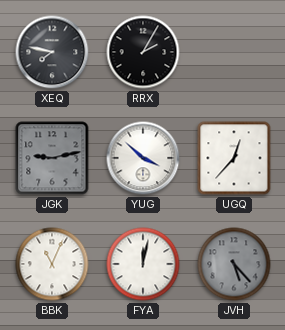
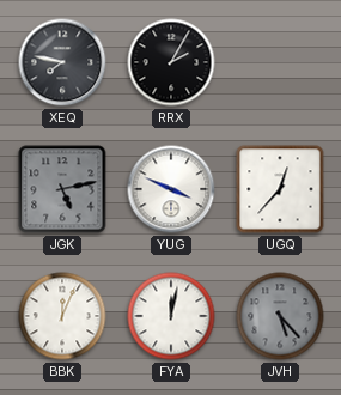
JGK: 9:13 -> 5:13
YUG: 3:52 -> 3:49
BBK: 11:04 -> 12:04
